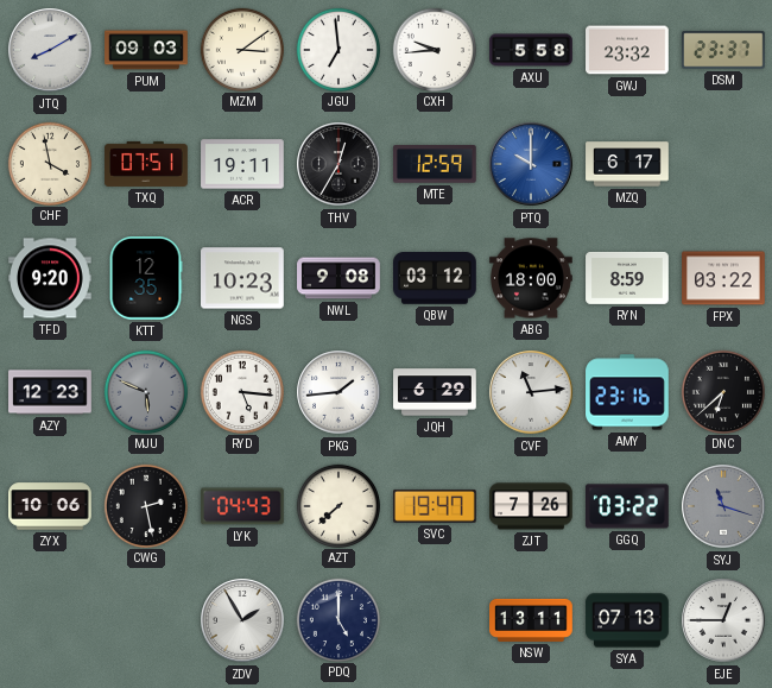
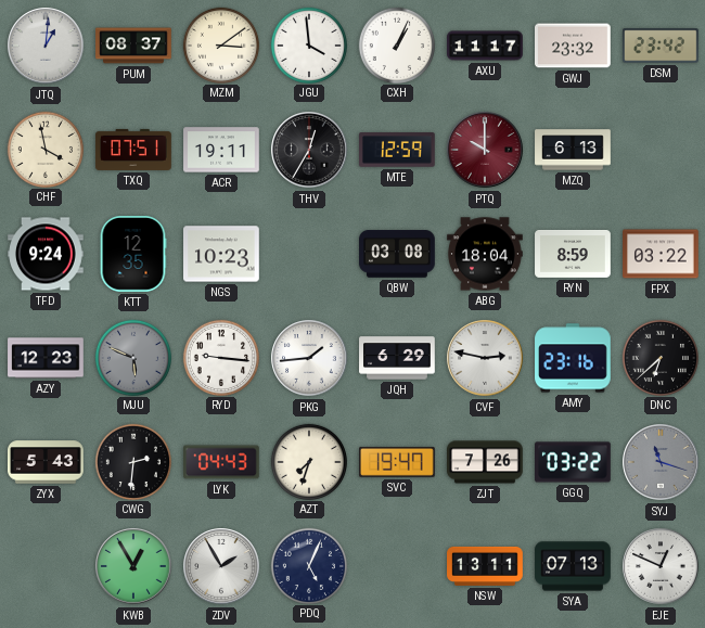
JTQ: 8:10 -> 1:01
PUM: 09:03 -> 08:37
JGU: 6:59 -> 3:59
CXH: 9:44 -> 1:04
AXU: 5:58 -> 11:17
DSM: 23:37 -> 23:42
PTQ dial: blue -> burgundy
MZQ: 6:17 -> 6:13
TFD: 9:20 -> 9:24
NWL: 9:08 -> none
QBW: 03:12 -> 03:08
ABG: 18:00 -> 18:04
RYD: 5:16 -> 9:16
CVF: 11:14 -> 2:47
ZYX: 10:06 -> 5:43
CWG: 2:28 -> 2:31
AZT: 7:38 -> 7:33
KWB: none -> 12:55
PDQ: 5:00 -> 5:04
EJE: 12:45 -> 12:49
